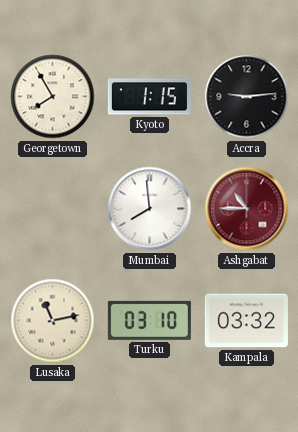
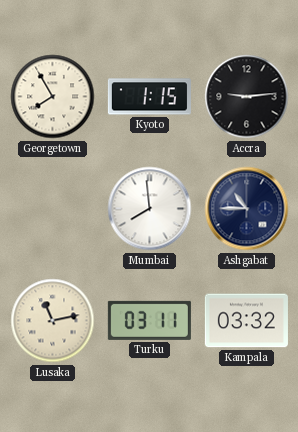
Ashgabat dial: burgundy -> navy
Turku: 03:10 -> 03:11
